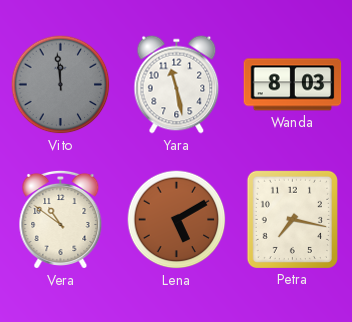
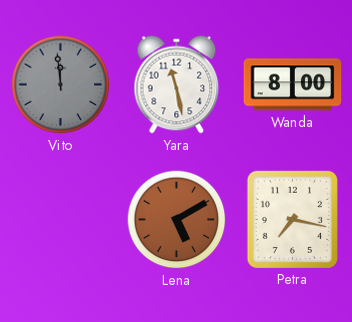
Wanda: 8:03 -> 8:00
Vera: 10:51 -> none
